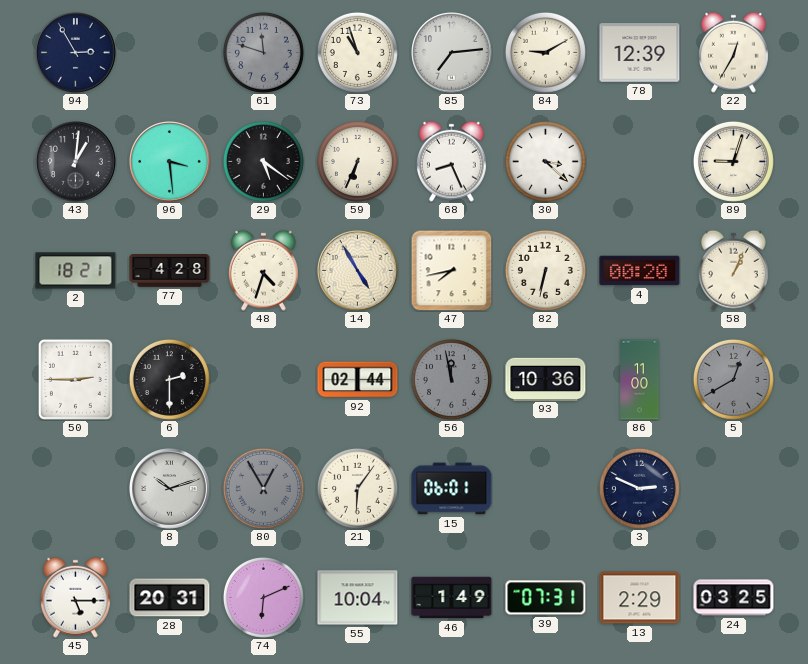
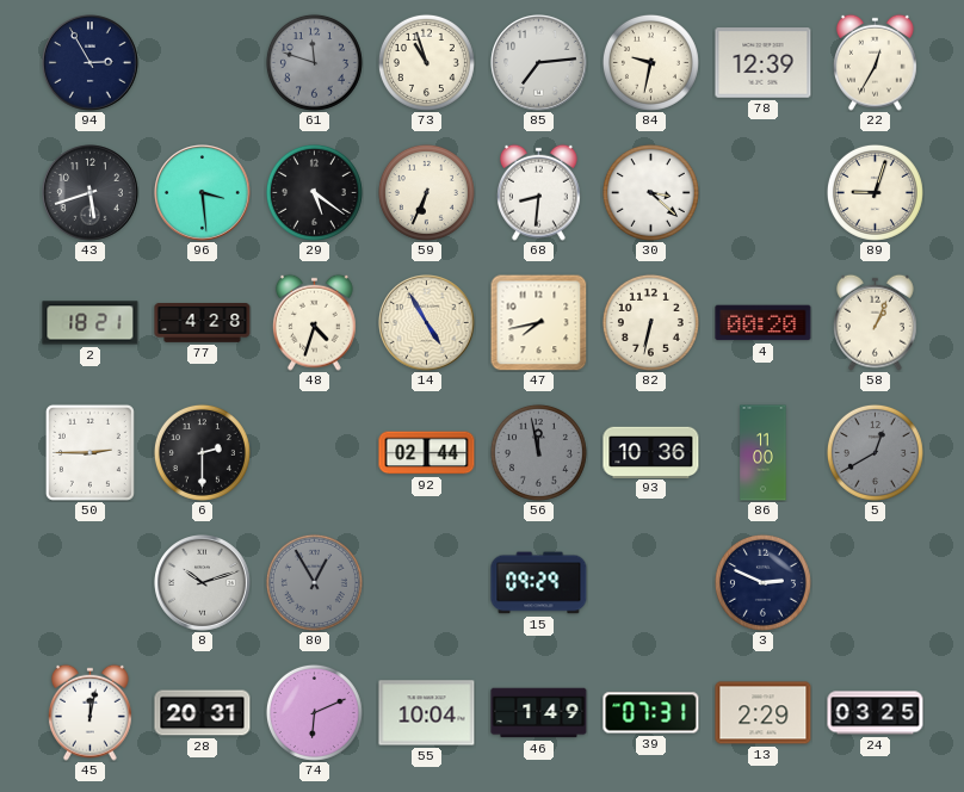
84: 9:10 -> 9:32
43: 1:01 -> 5:42
68: 8:26 -> 8:31
21: 6:06 -> none
15: 06:01 -> 09:29
45: 5:15 -> 12:02
